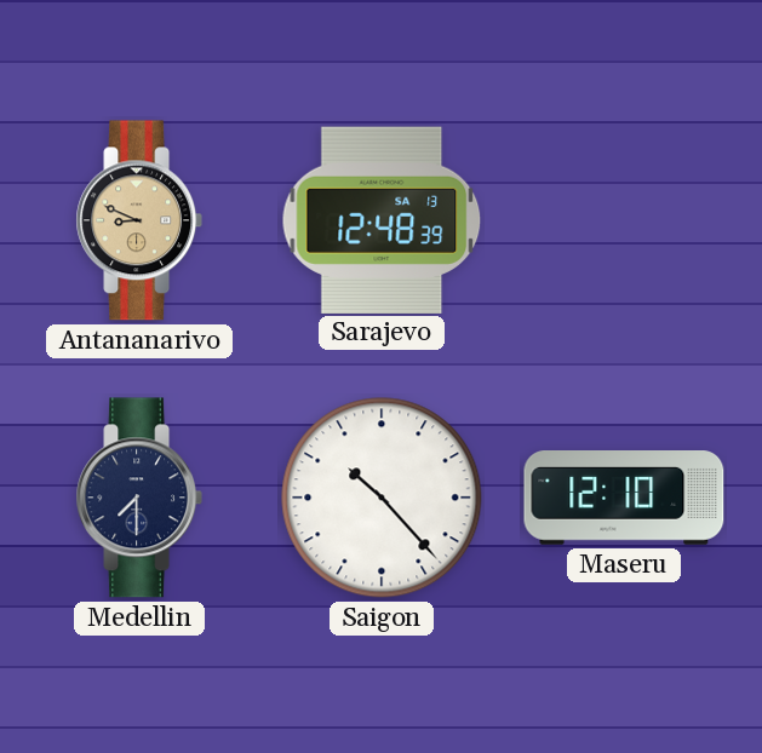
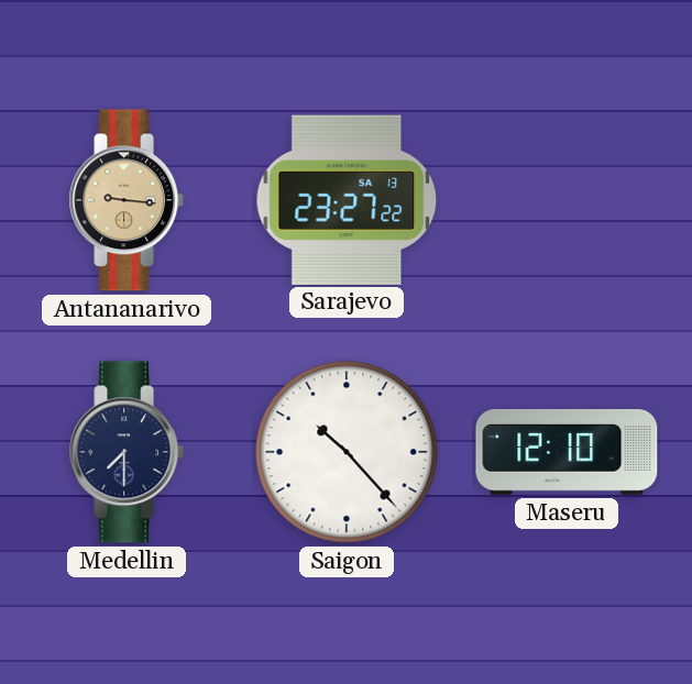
Antananarivo: 8:49 -> 9:16
Sarajevo: 12:48 -> 23:27
